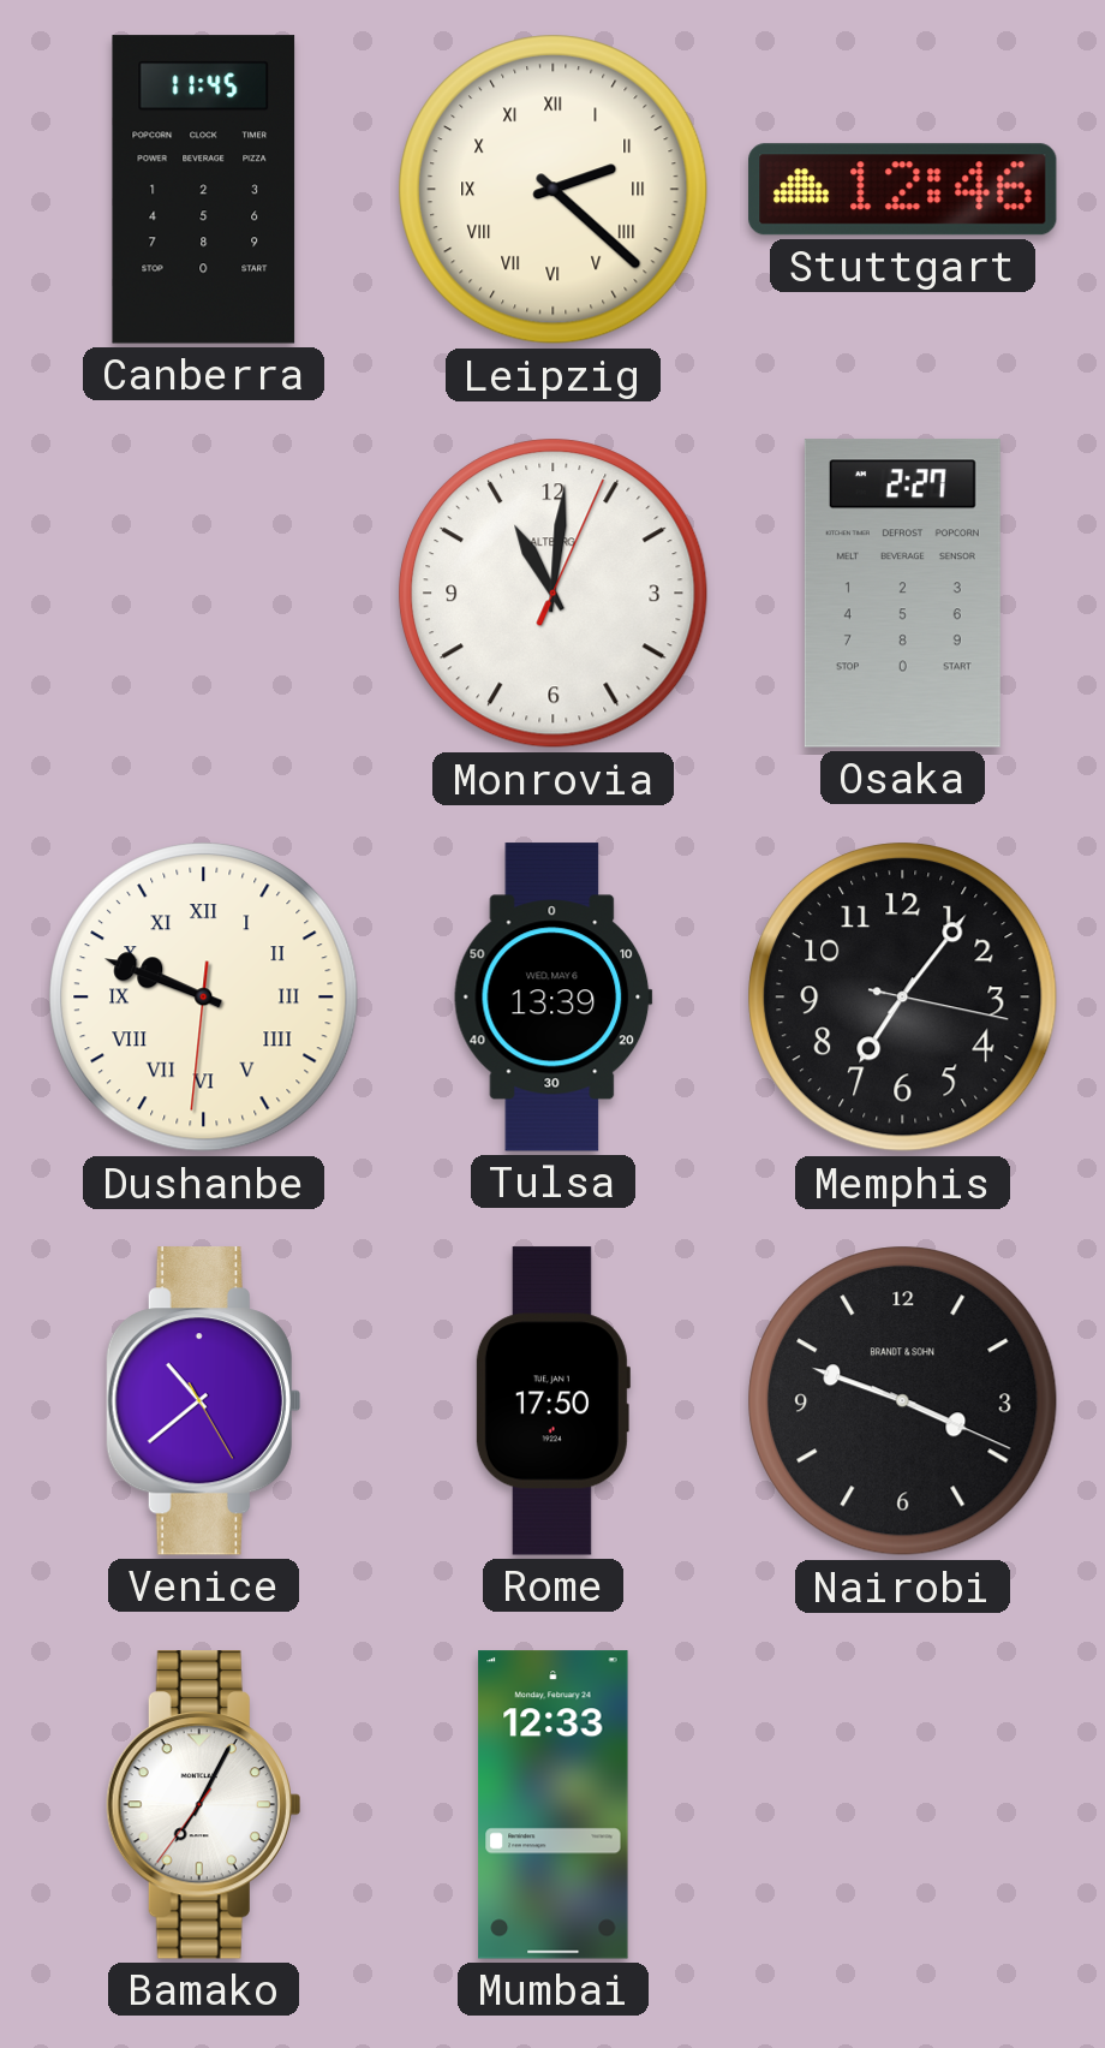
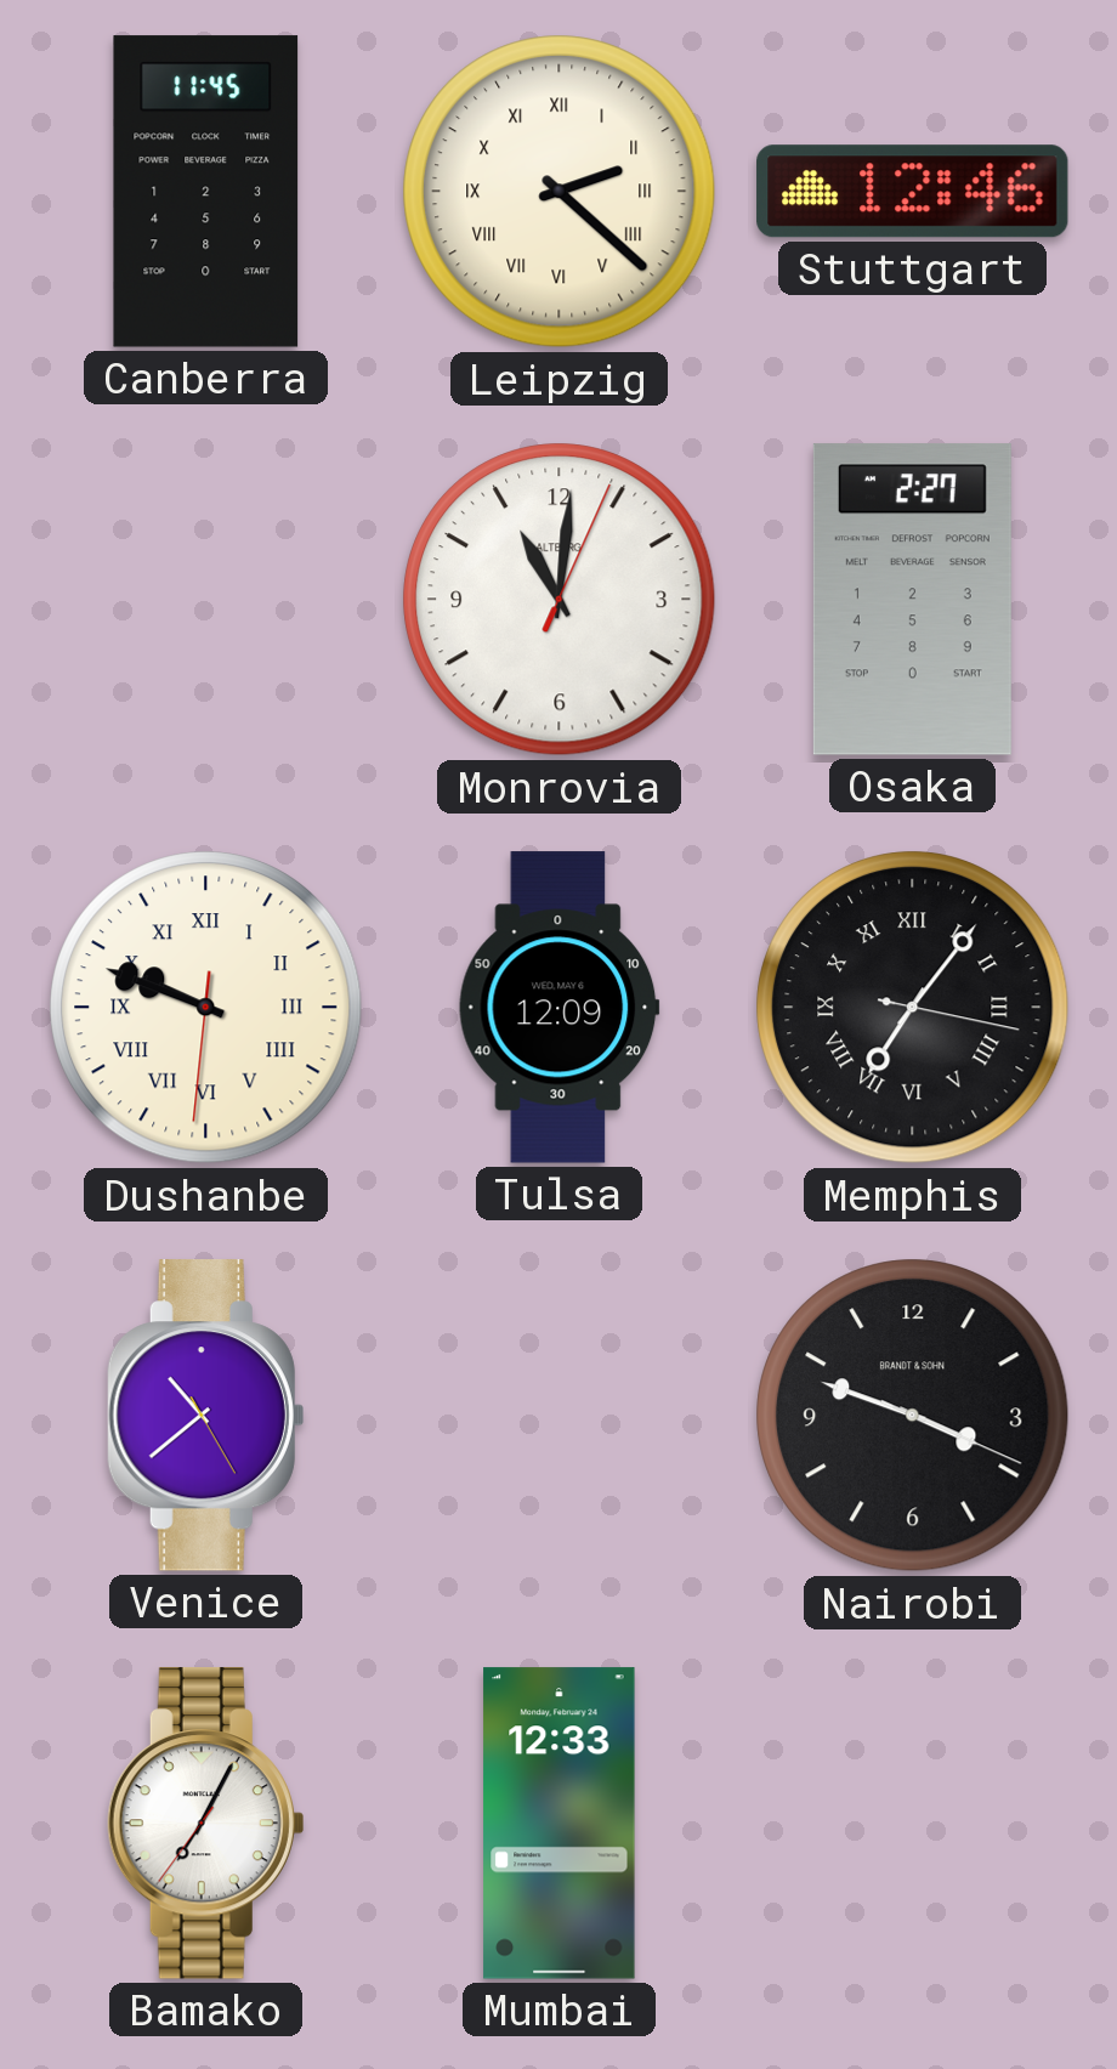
Tulsa: 13:39 -> 12:09
Memphis numerals: Arabic -> Roman
Rome: 17:50 -> none
